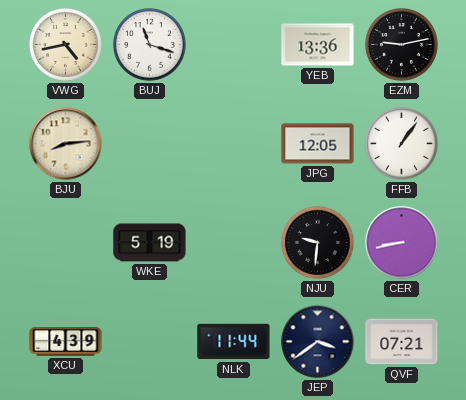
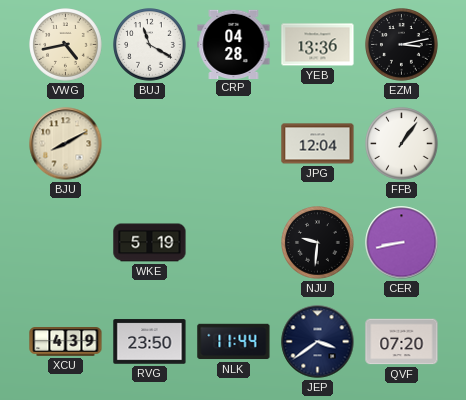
BUJ: 11:18 -> 11:20
CRP: none -> 04:28
EZM: 9:13 -> 3:13
BJU: 8:14 -> 8:10
JPG: 12:05 -> 12:04
RVG: none -> 23:50
QVF: 07:21 -> 07:20
